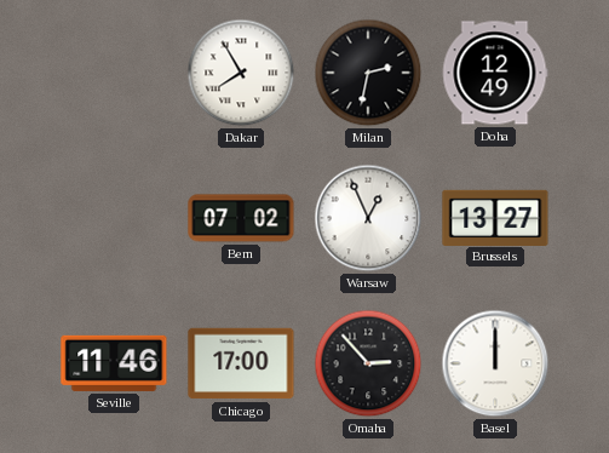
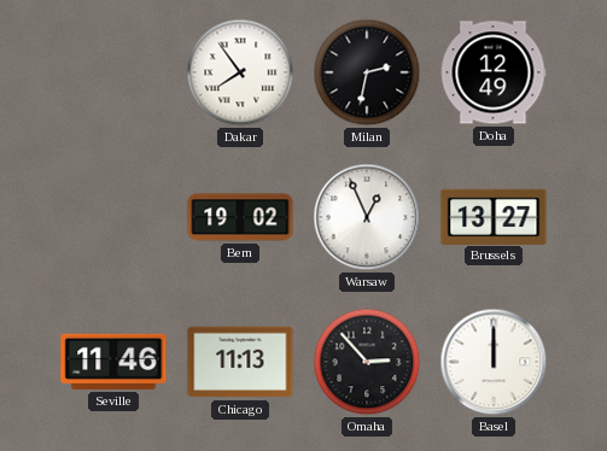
Dakar: 7:55 -> 7:54
Bern: 07:02 -> 19:02
Chicago: 17:00 -> 11:13
